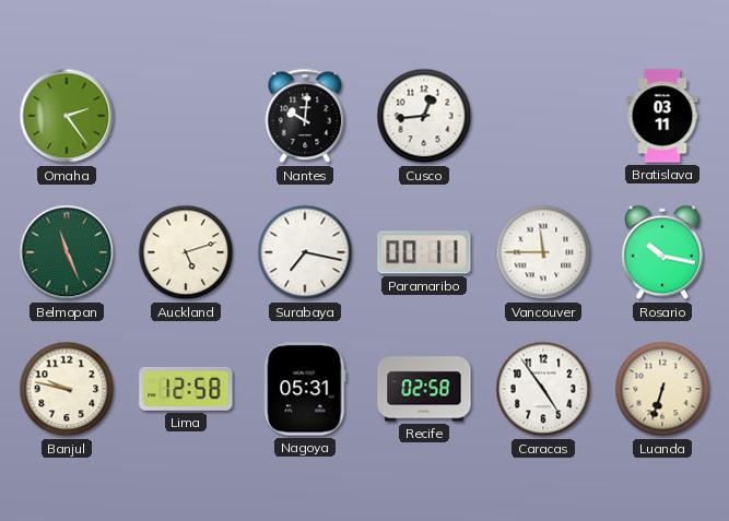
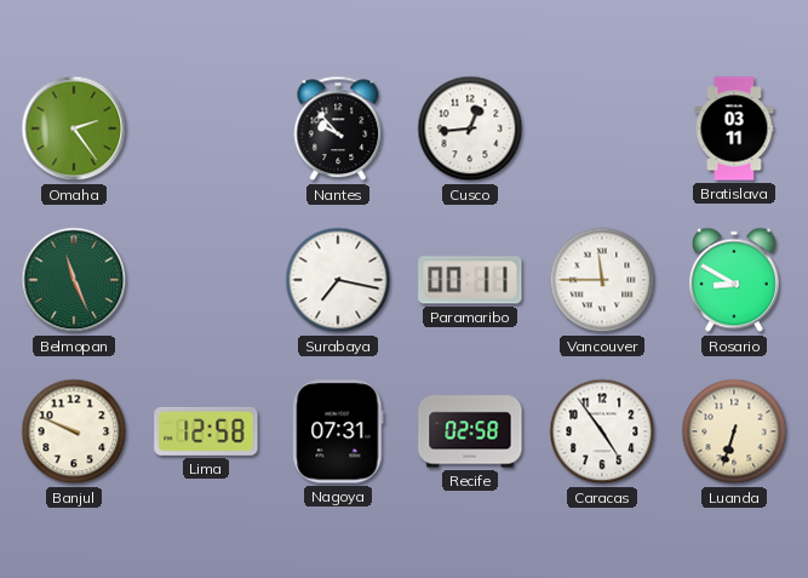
Nantes: 10:01 -> 9:53
Auckland: 5:12 -> none
Rosario: 10:17 -> 8:50
Banjul: 9:47 -> 9:49
Nagoya: 05:31 -> 07:31
